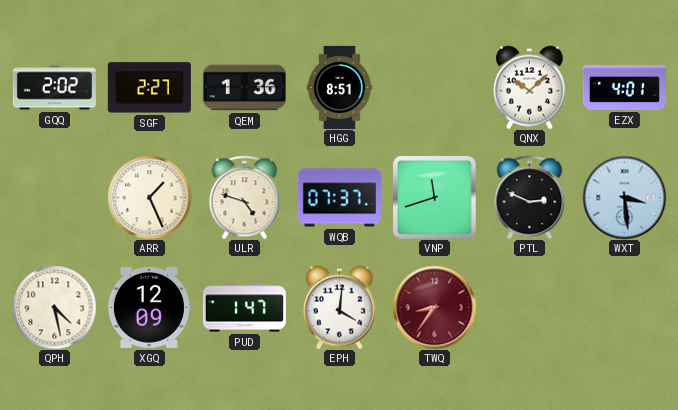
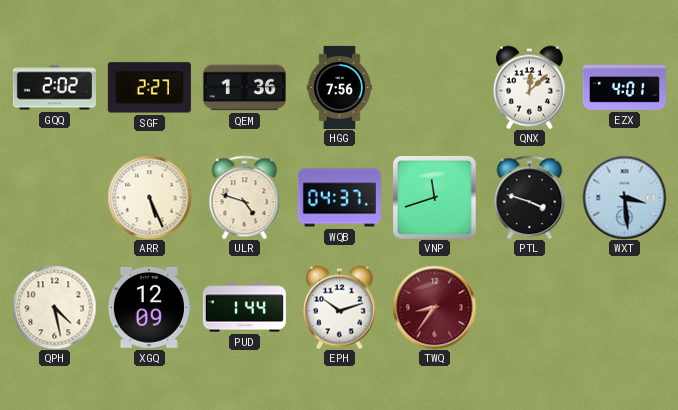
HGG: 8:51 -> 7:56
QNX: 10:08 -> 12:08
ARR: 1:26 -> 5:26
WQB: 07:37 -> 04:37
PTL: 2:49 -> 3:48
PUD: 1:47 -> 1:44
EPH: 4:01 -> 10:12
